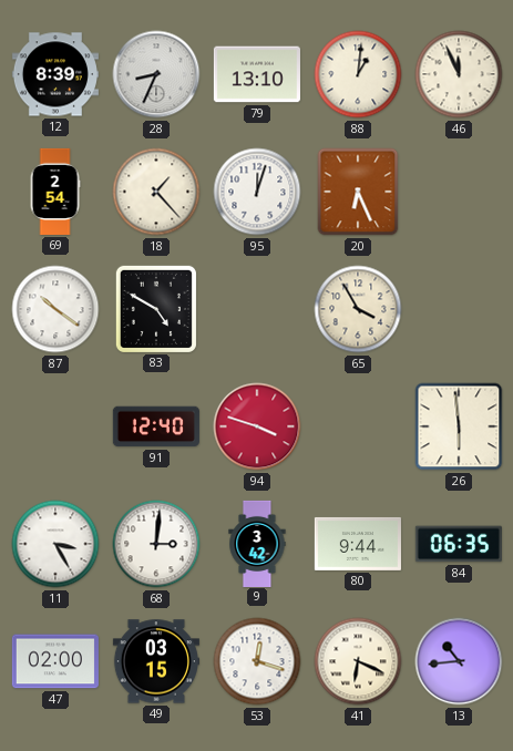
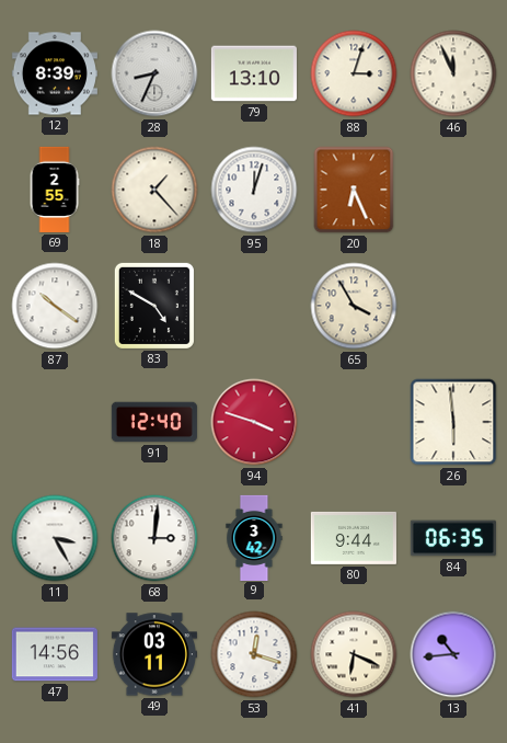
88: 1:01 -> 3:03
69: 2:54 -> 2:55
47: 02:00 -> 14:56
49: 03:15 -> 03:11
